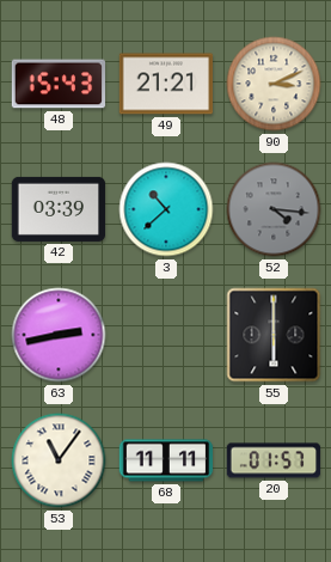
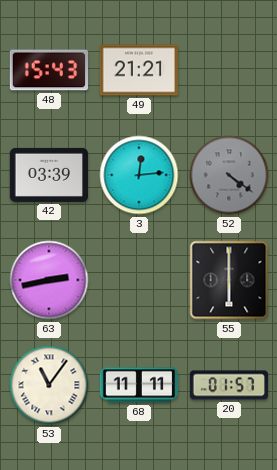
90: 3:11 -> none
3: 10:38 -> 12:14
52: 4:16 -> 4:21
